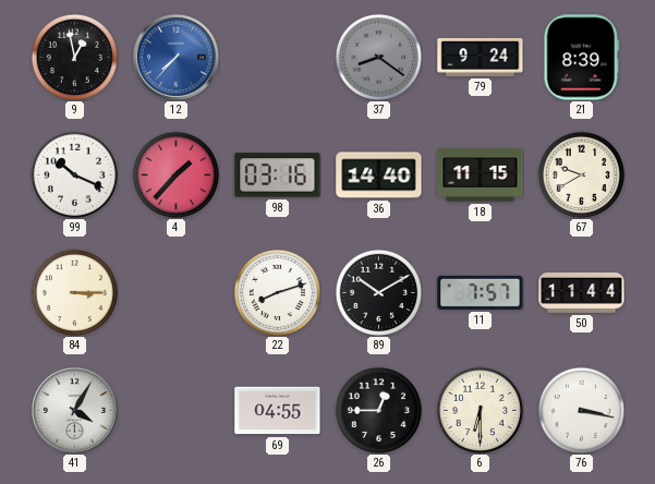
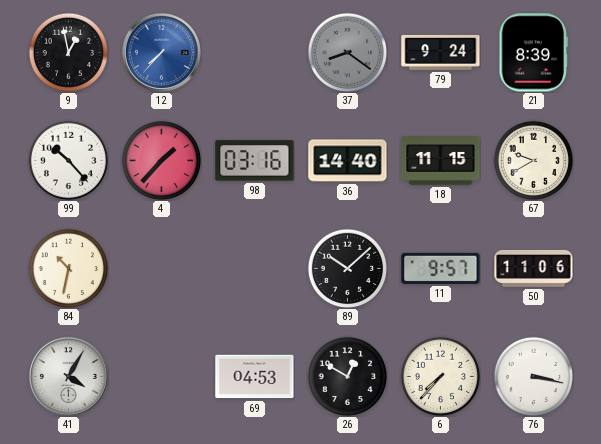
99: 10:19 -> 10:23
84: 3:15 -> 10:32
22: 8:12 -> none
89: 10:10 -> 10:08
11: 7:57 -> 9:57
50: 11:44 -> 11:06
69: 04:55 -> 04:53
26: 12:45 -> 12:50
6: 6:30 -> 7:37
